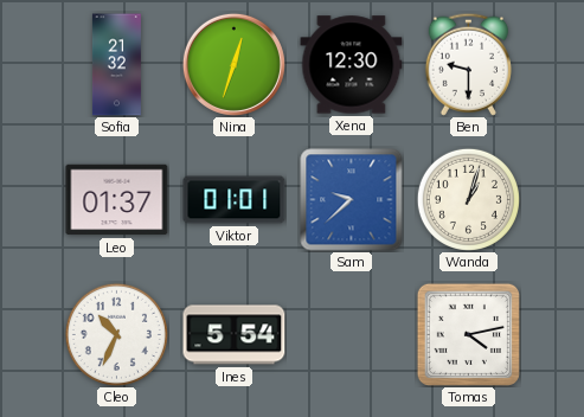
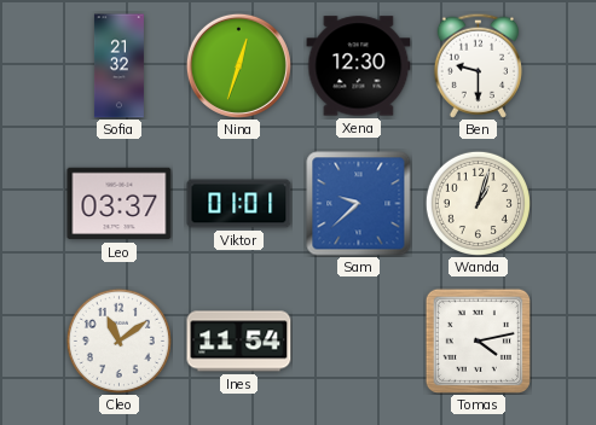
Leo: 01:37 -> 03:37
Cleo: 10:34 -> 11:09
Ines: 5:54 -> 11:54
